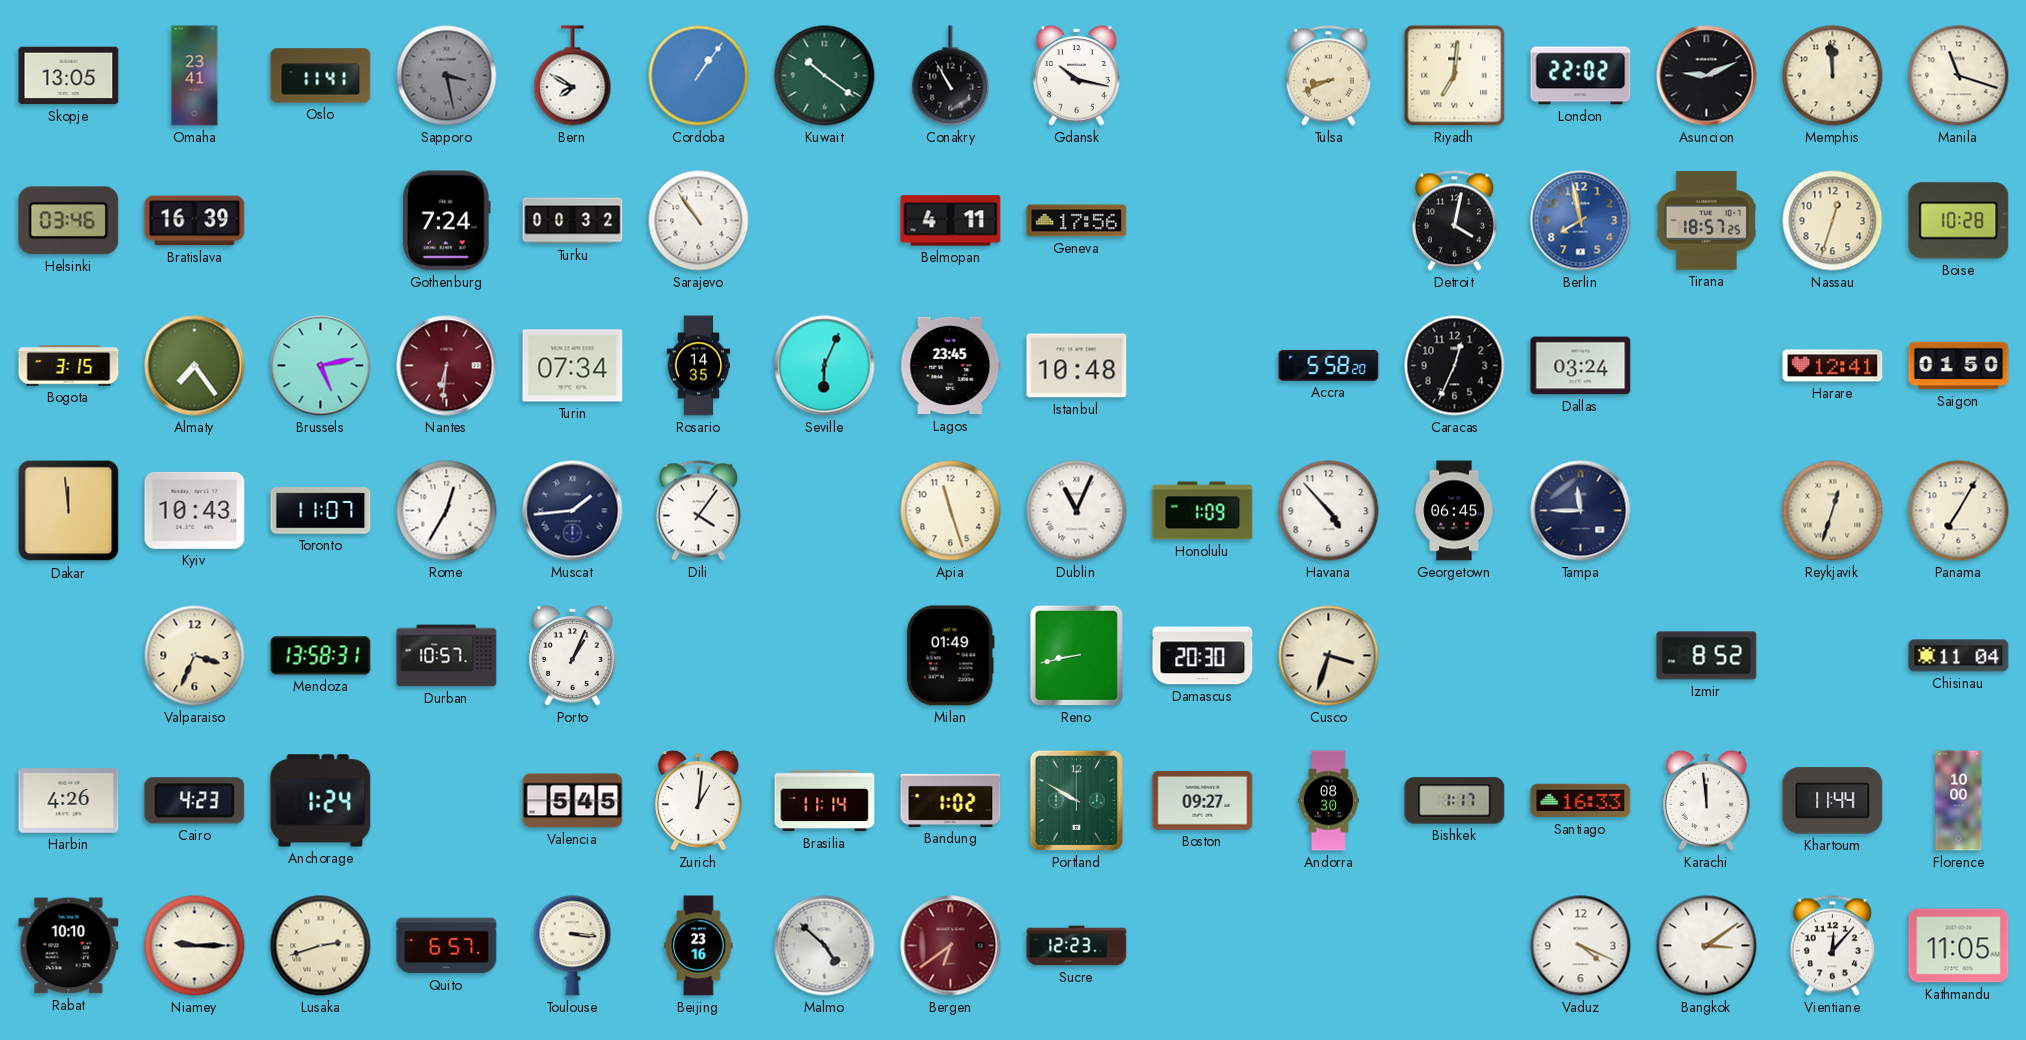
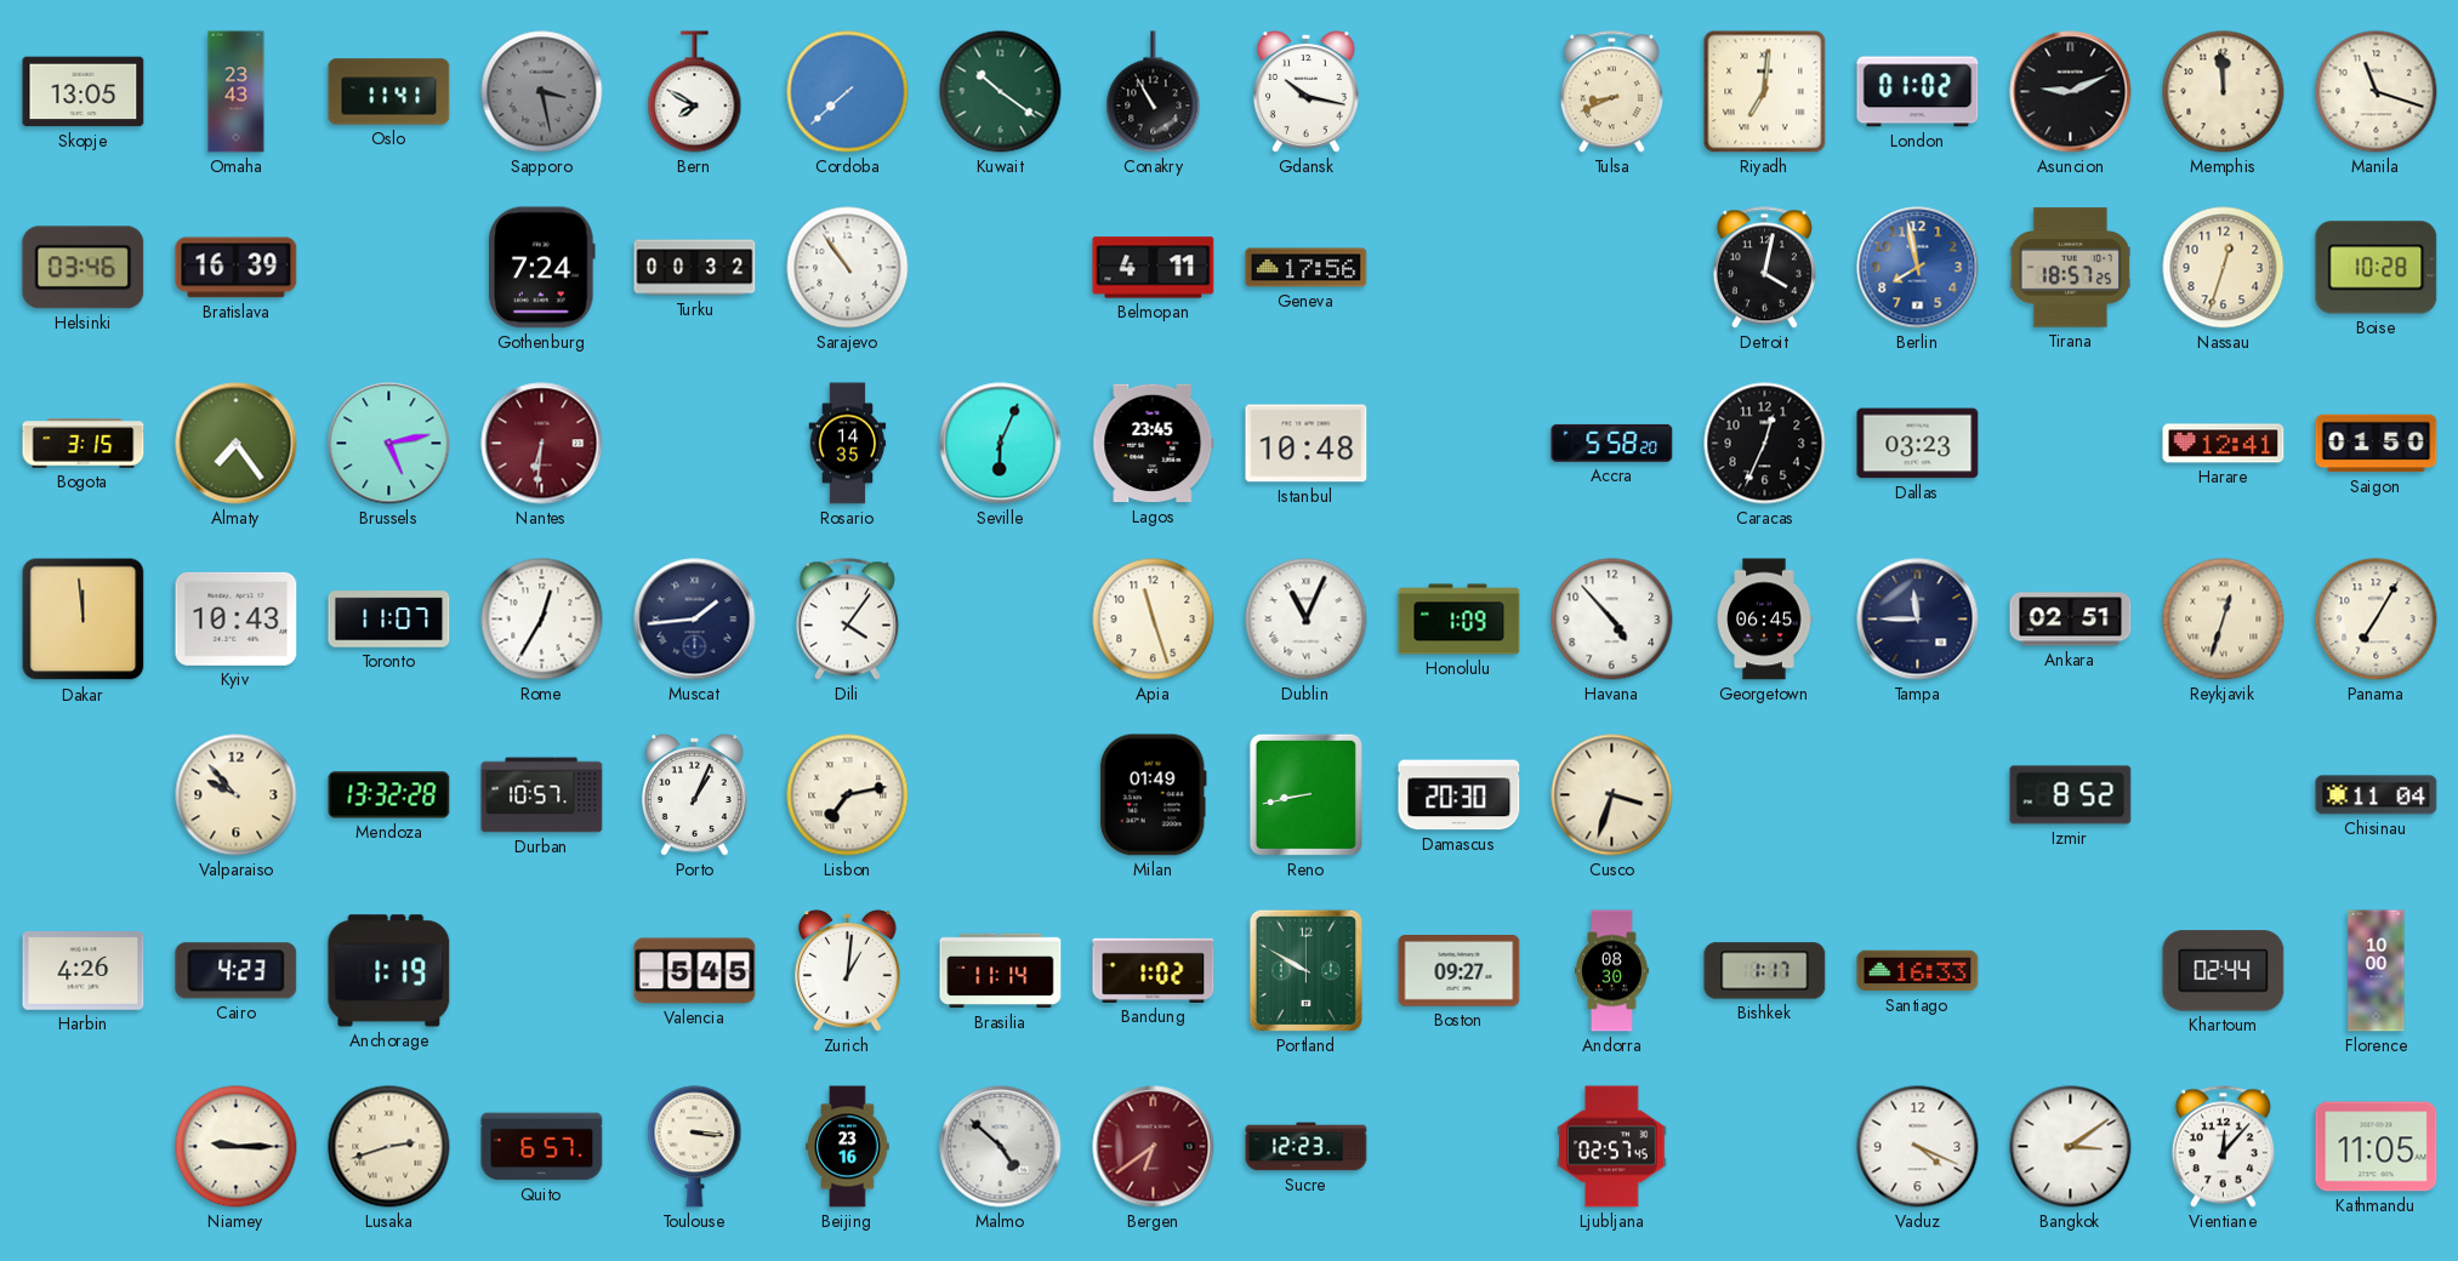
Omaha: 23:41 -> 23:43
Cordoba: 1:06 -> 7:38
London: 22:02 -> 01:02
Turin: 07:34 -> none
Dallas: 03:24 -> 03:23
Ankara: none -> 02:51
Valparaiso: 3:34 -> 9:53
Mendoza: 13:58 -> 13:32
Lisbon: none -> 7:13
Anchorage: 1:24 -> 1:19
Karachi: 11:59 -> none
Khartoum: 11:44 -> 02:44
Rabat: 10:10 -> none
Ljubljana: none -> 02:57
